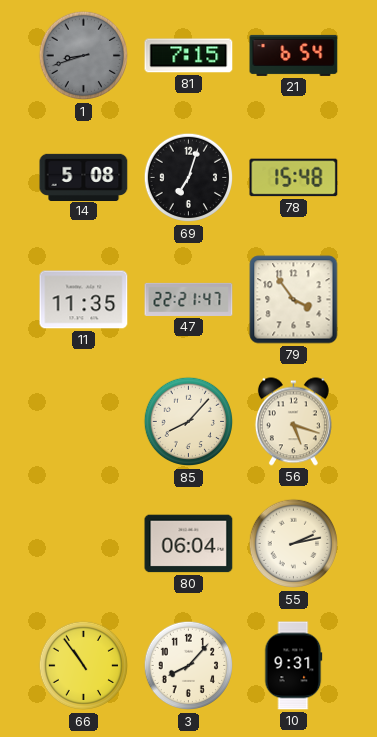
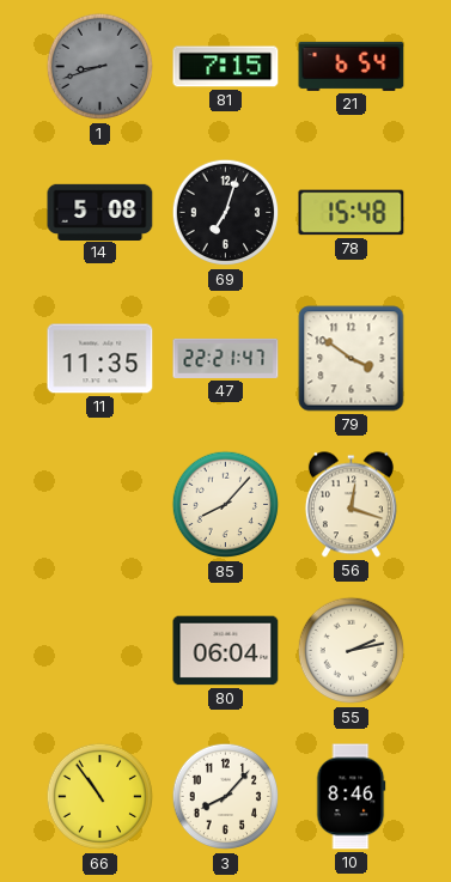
79: 3:54 -> 3:51
56: 5:18 -> 12:18
10: 9:31 -> 8:46
